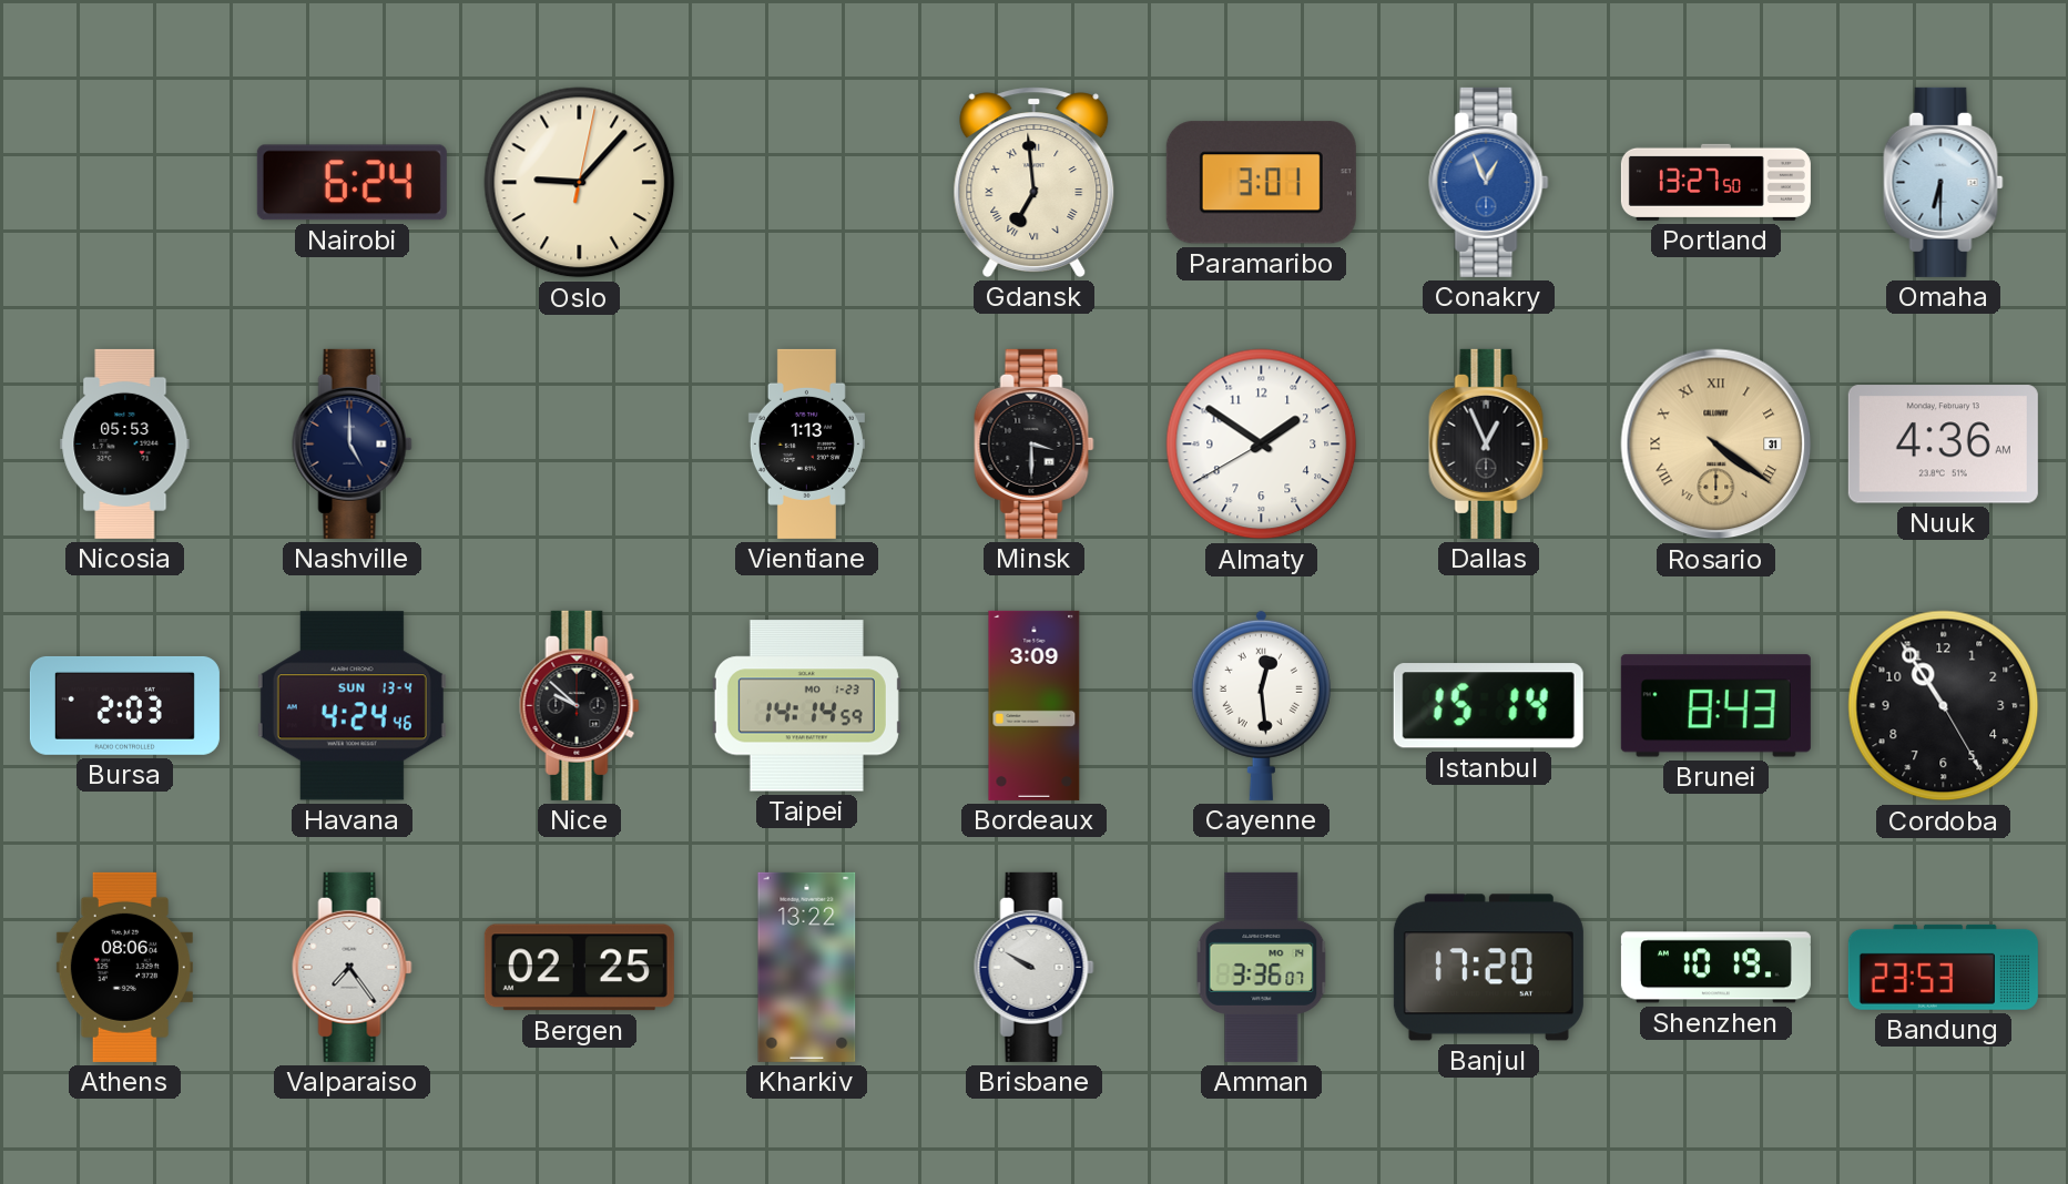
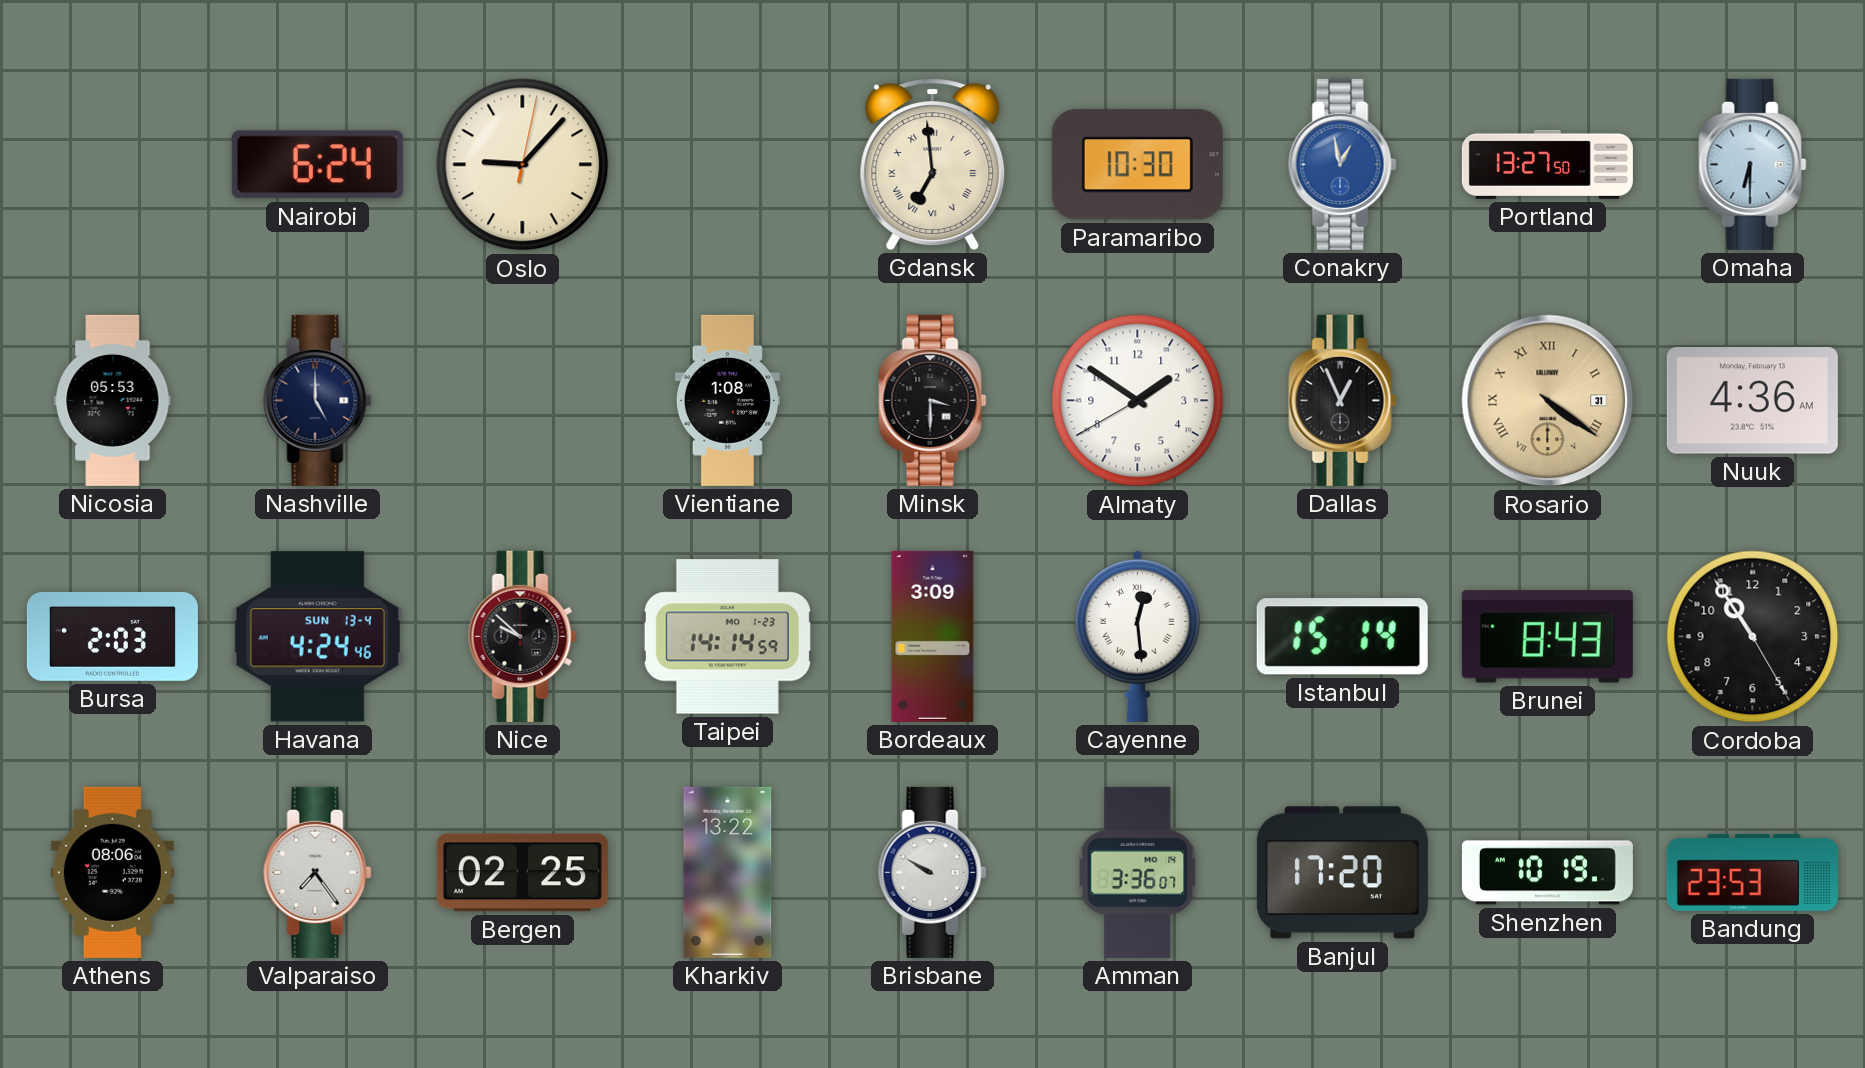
Paramaribo: 3:01 -> 10:30
Conakry: 12:56 -> 12:58
Vientiane: 1:13 -> 1:08
